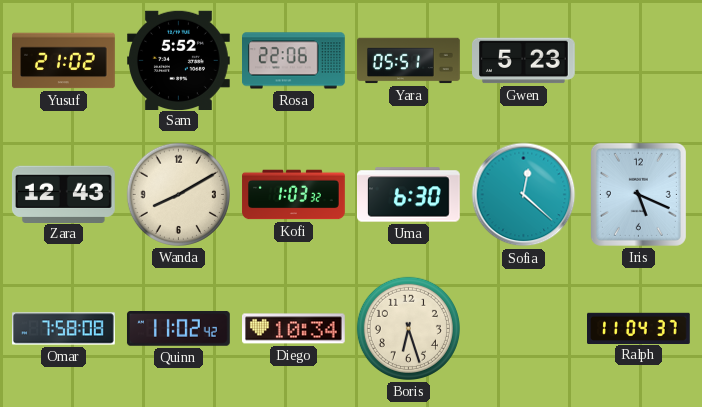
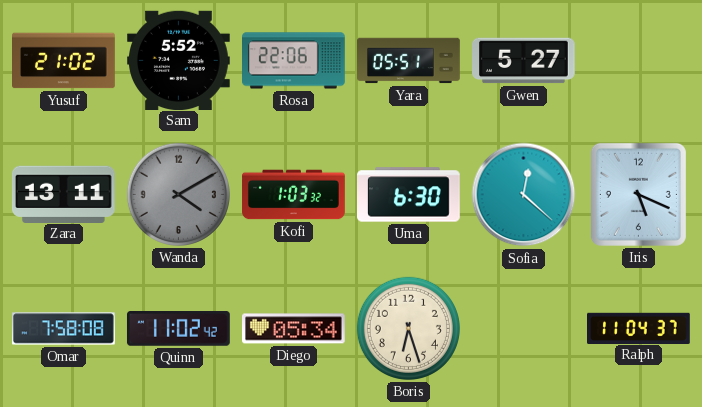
Gwen: 5:23 -> 5:27
Zara: 12:43 -> 13:11
Wanda: 8:10 -> 4:10
Wanda dial: cream -> grey
Diego: 10:34 -> 05:34
